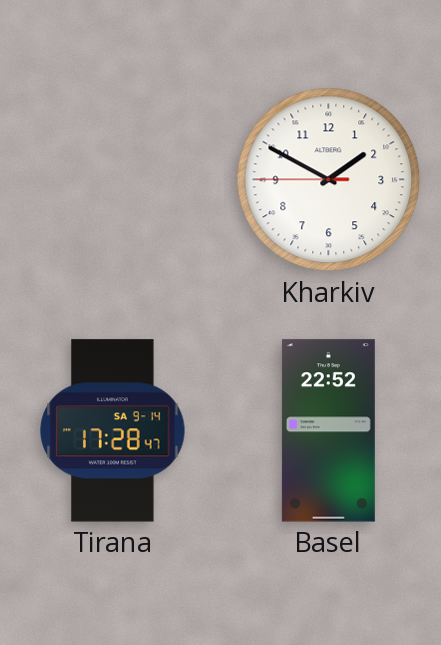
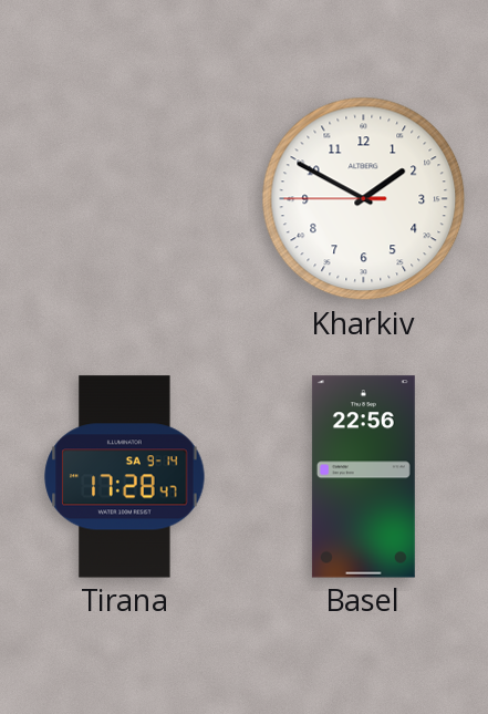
Basel: 22:52 -> 22:56
